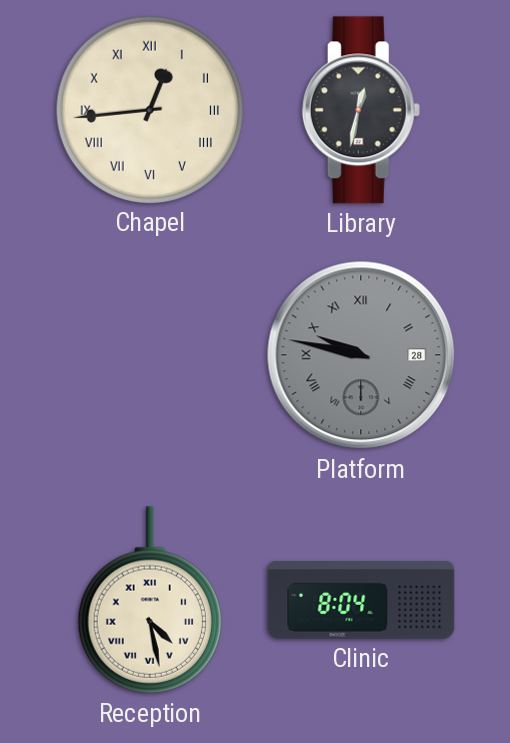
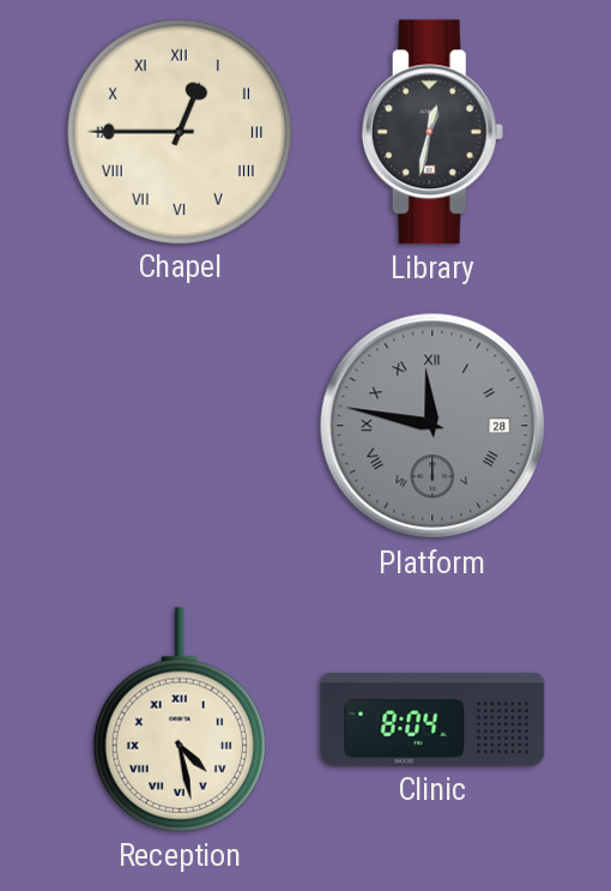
Chapel: 12:44 -> 12:45
Platform: 9:47 -> 11:47
